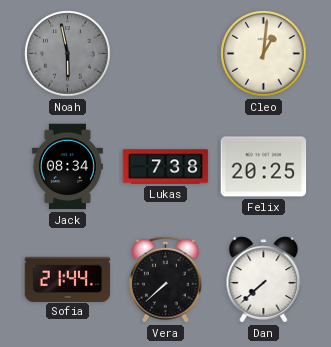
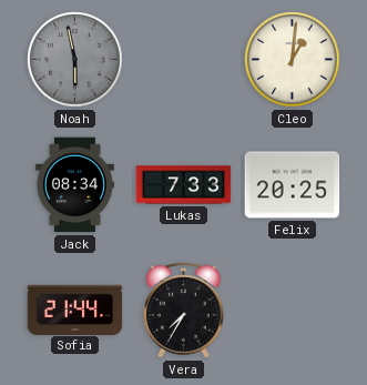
Lukas: 7:38 -> 7:33
Vera: 7:38 -> 7:35
Dan: 7:38 -> none
